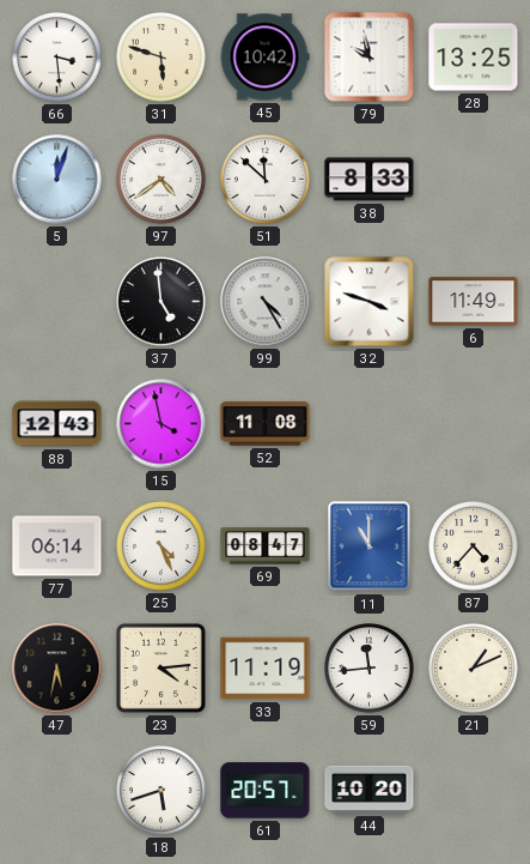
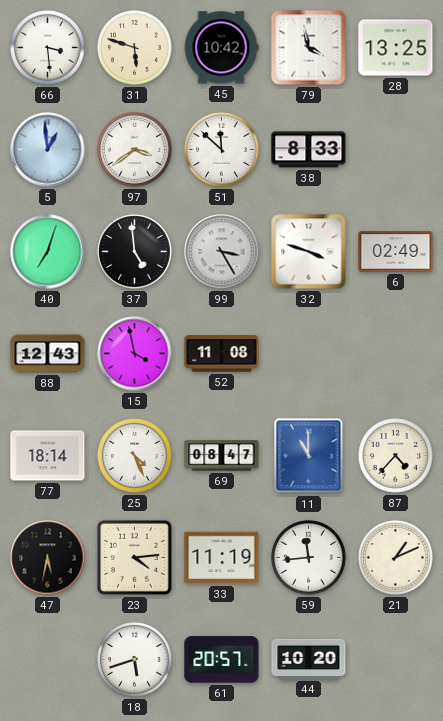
79: 9:58 -> 3:58
5: 12:03 -> 12:59
97: 4:39 -> 3:39
40: none -> 7:03
99: 4:25 -> 3:25
6: 11:49 -> 02:49
77: 06:14 -> 18:14
